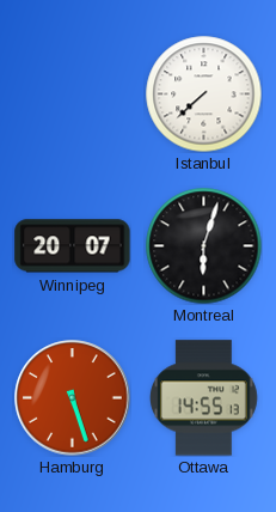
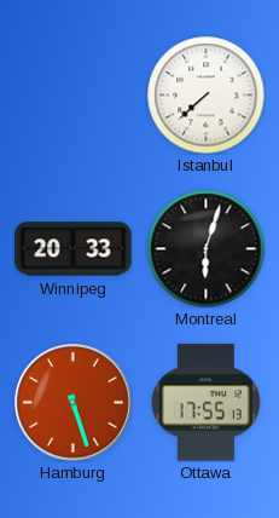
Winnipeg: 20:07 -> 20:33
Ottawa: 14:55 -> 17:55
